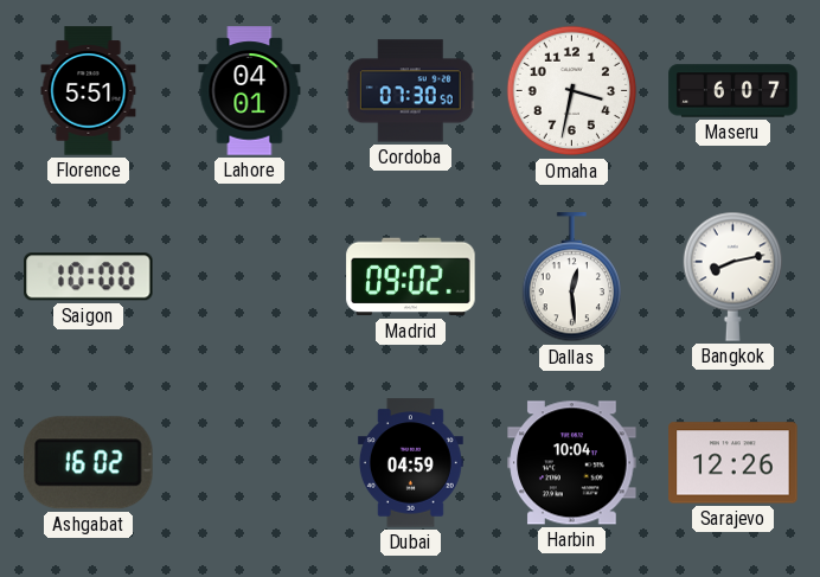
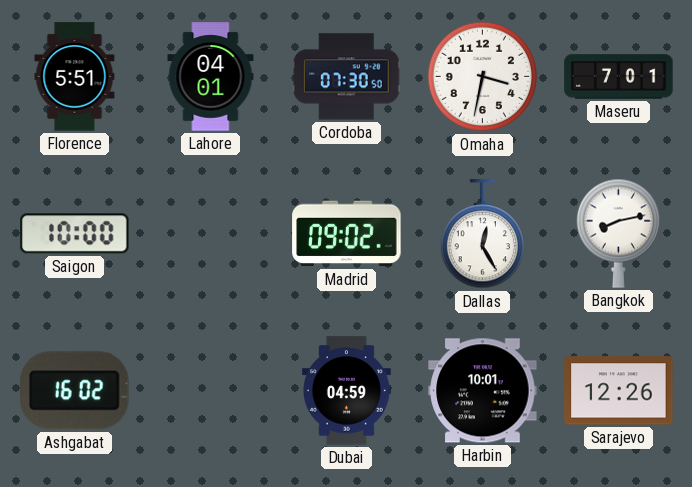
Maseru: 6:07 -> 7:01
Dallas: 12:29 -> 12:25
Harbin: 10:04 -> 10:01
